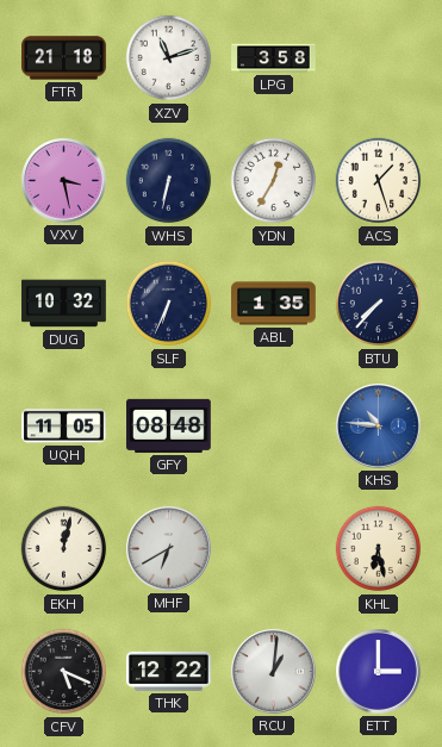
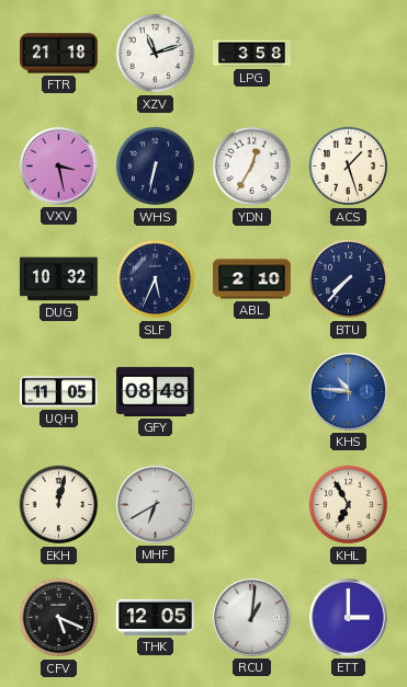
SLF: 6:34 -> 5:34
ABL: 1:35 -> 2:10
KHL: 6:28 -> 6:55
THK: 12:22 -> 12:05
